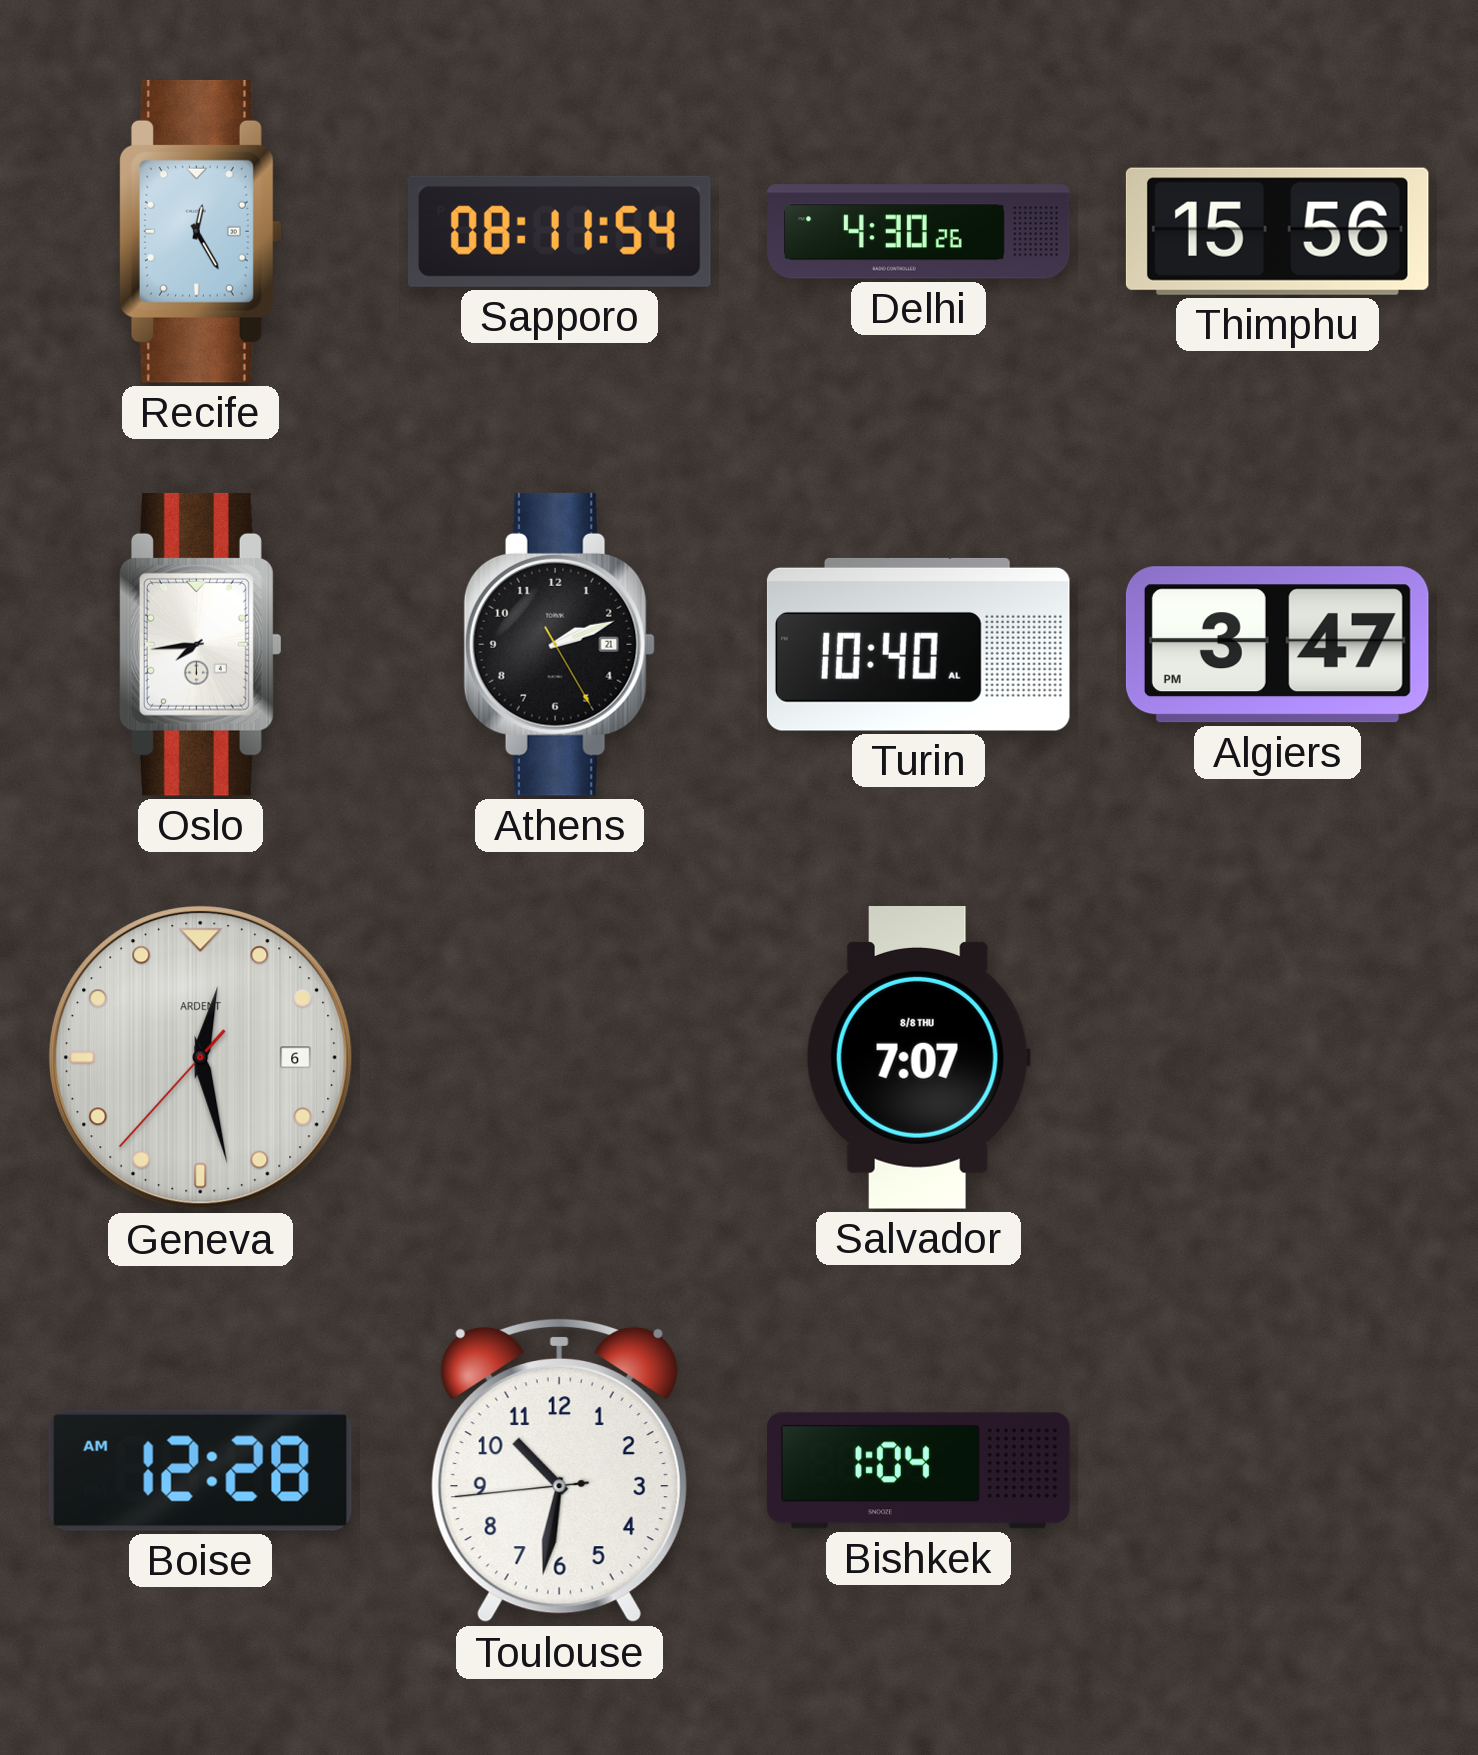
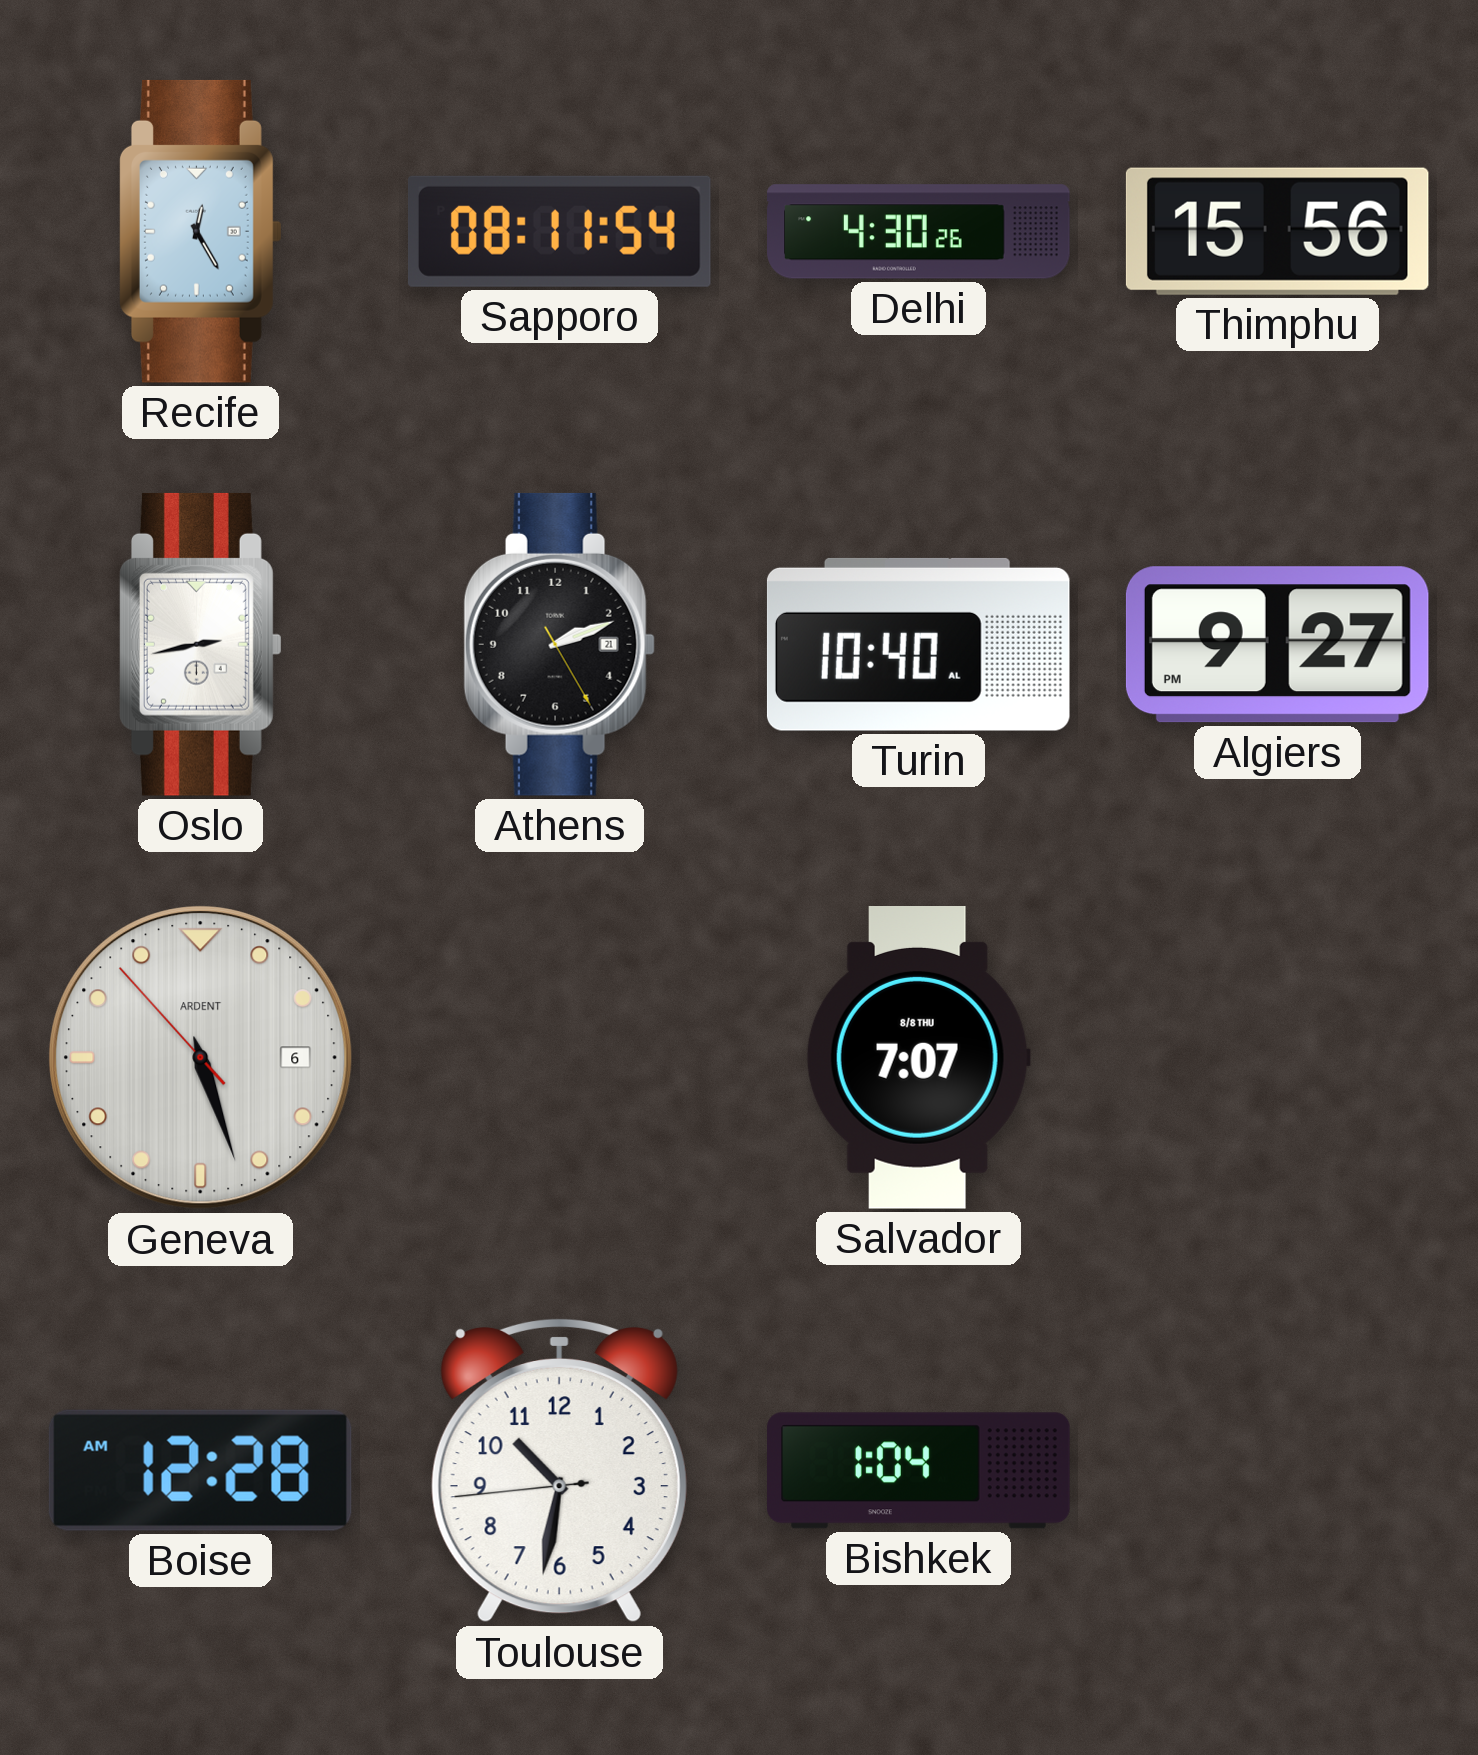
Oslo: 7:44 -> 2:43
Algiers: 3:47 -> 9:27
Geneva: 12:27 -> 5:26
